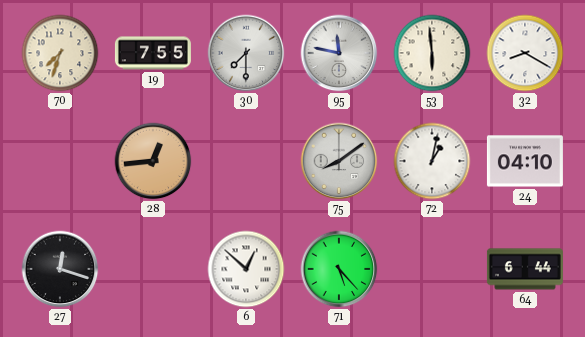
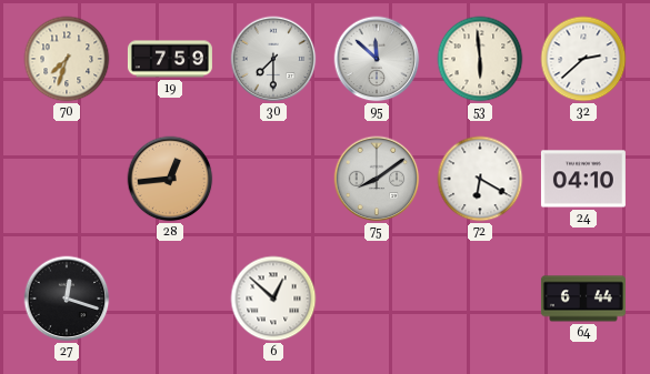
19: 7:55 -> 7:59
95: 11:47 -> 11:52
32: 8:20 -> 2:38
72: 1:02 -> 6:20
71: 5:23 -> none
